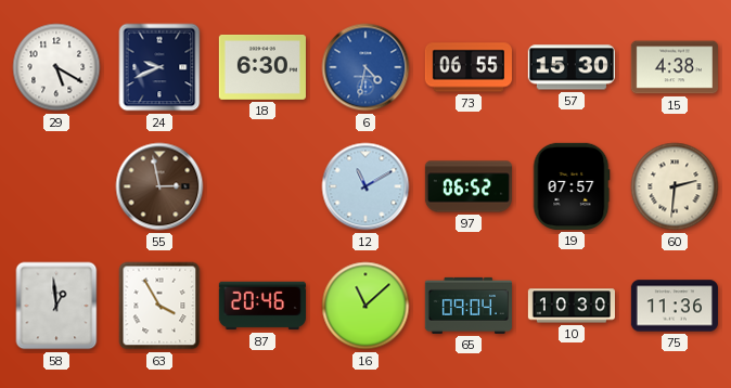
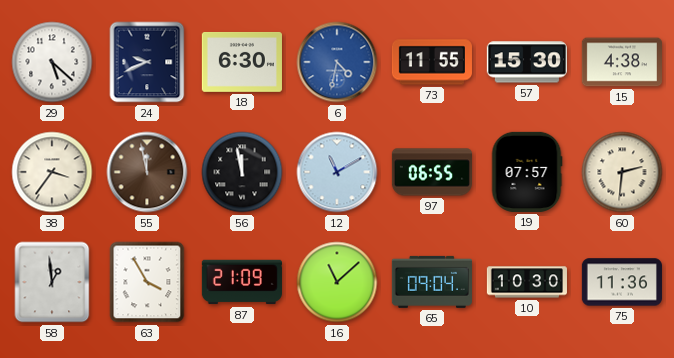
29: 5:20 -> 5:22
73: 06:55 -> 11:55
38: none -> 3:36
55: 2:58 -> 11:58
56: none -> 11:58
97: 06:52 -> 06:55
87: 20:46 -> 21:09
